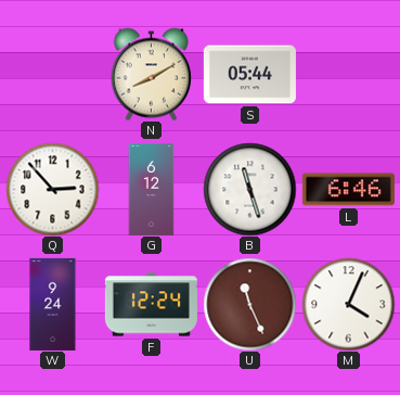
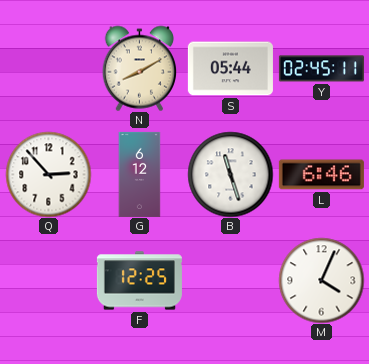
Y: none -> 02:45
W: 9:24 -> none
F: 12:24 -> 12:25
U: 11:26 -> none
